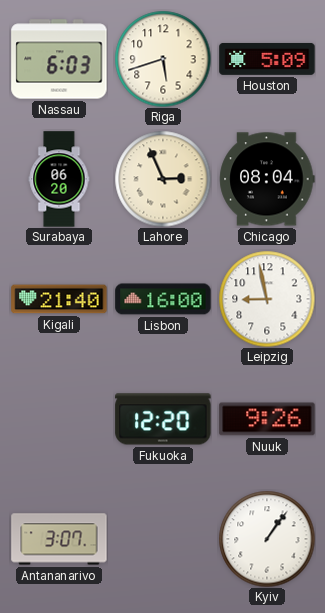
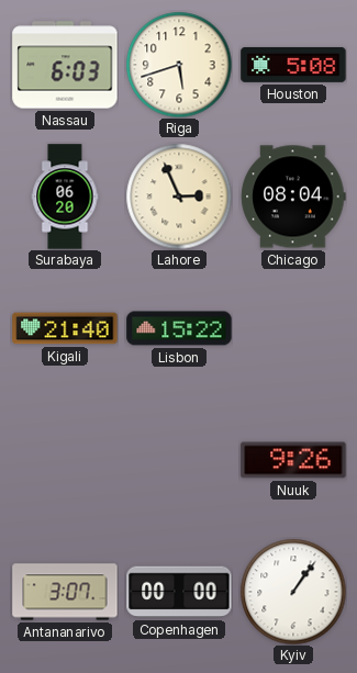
Houston: 5:09 -> 5:08
Lisbon: 16:00 -> 15:22
Leipzig: 8:58 -> none
Fukuoka: 12:20 -> none
Copenhagen: none -> 00:00
